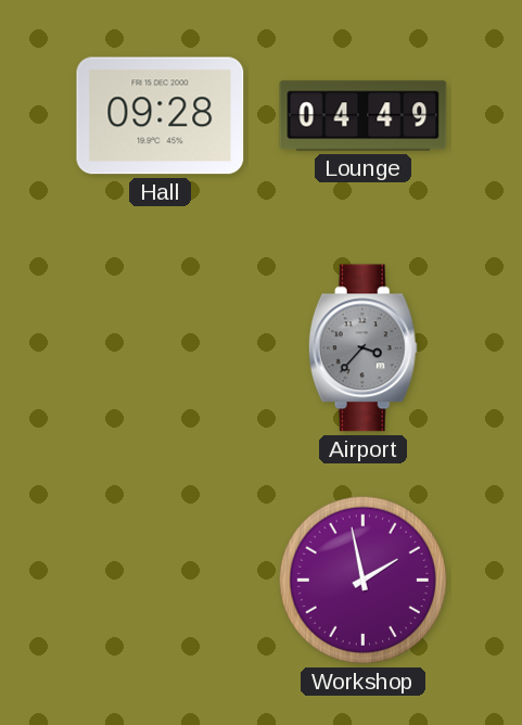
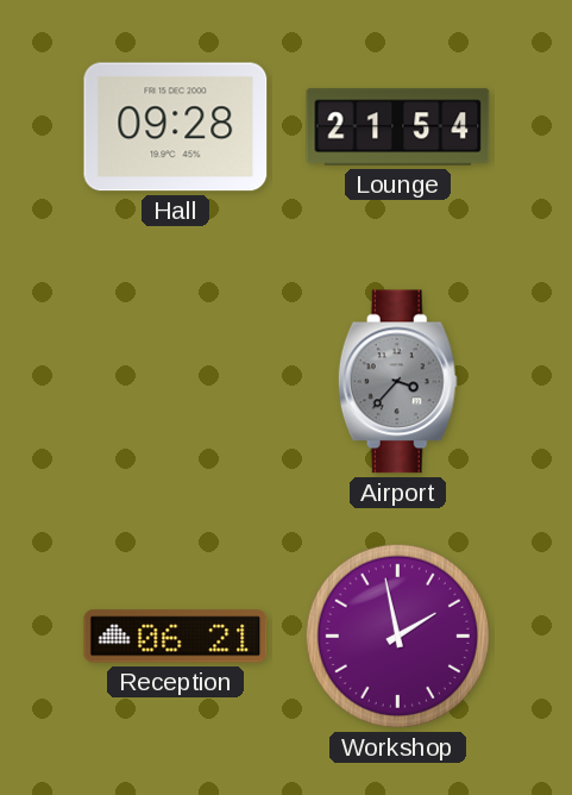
Lounge: 04:49 -> 21:54
Reception: none -> 06:21
